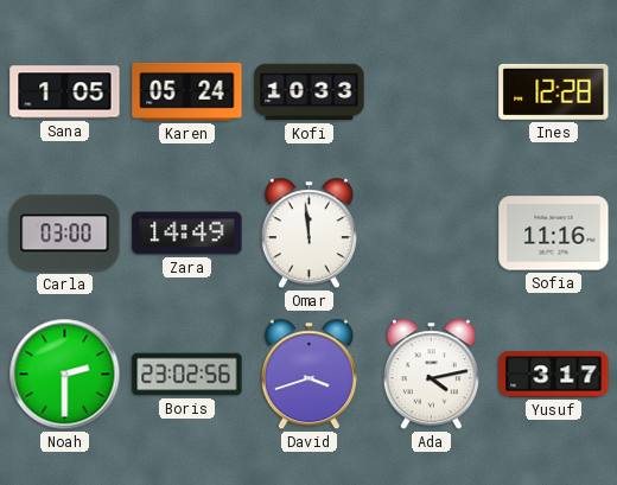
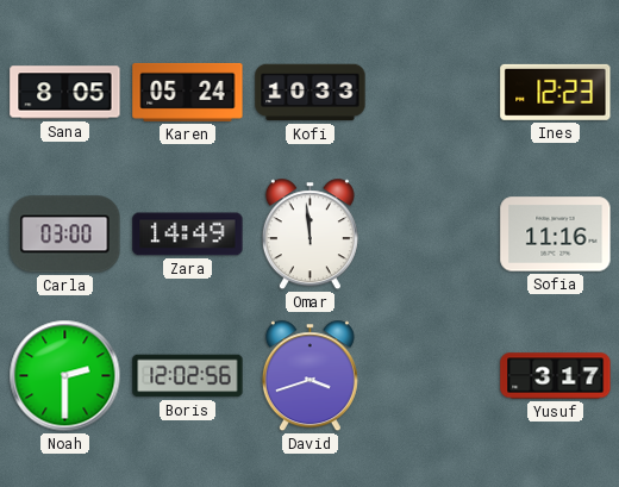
Sana: 1:05 -> 8:05
Ines: 12:28 -> 12:23
Boris: 23:02 -> 12:02
Ada: 4:13 -> none
